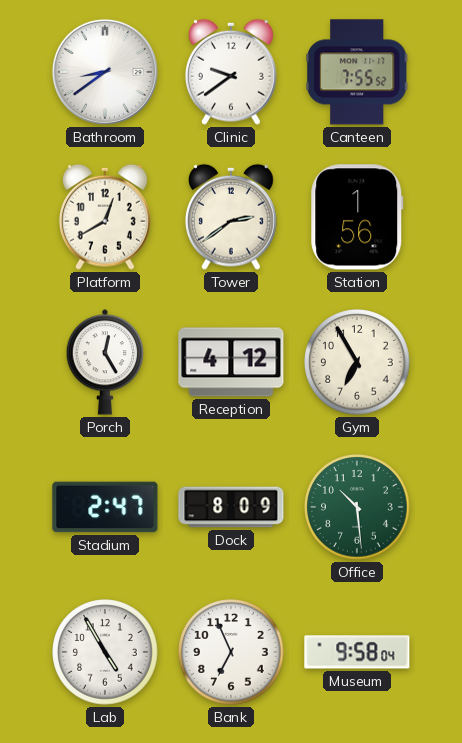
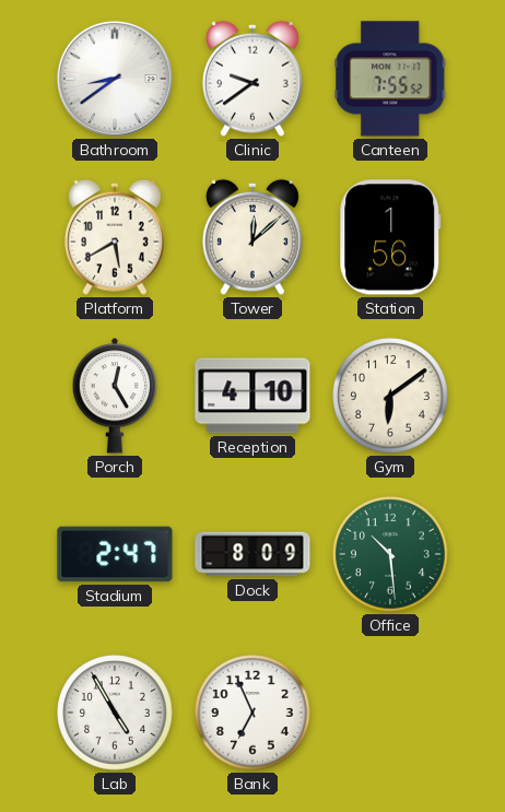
Platform: 12:40 -> 5:40
Tower: 2:39 -> 12:08
Reception: 4:12 -> 4:10
Gym: 6:55 -> 6:09
Museum: 9:58 -> none
